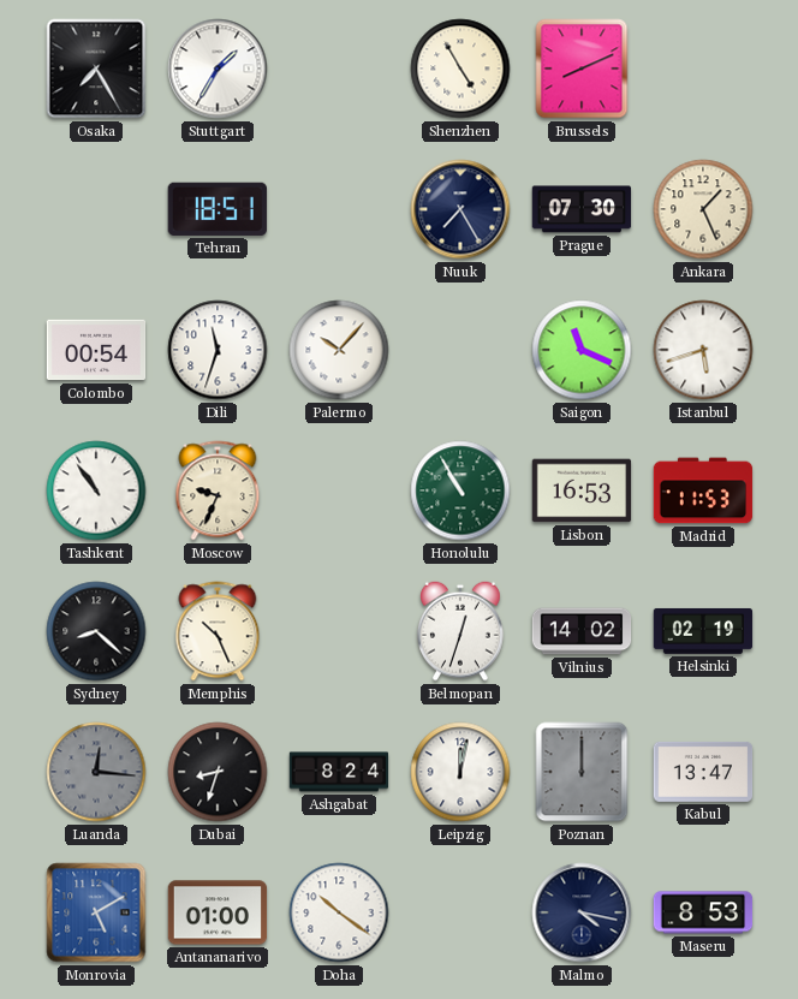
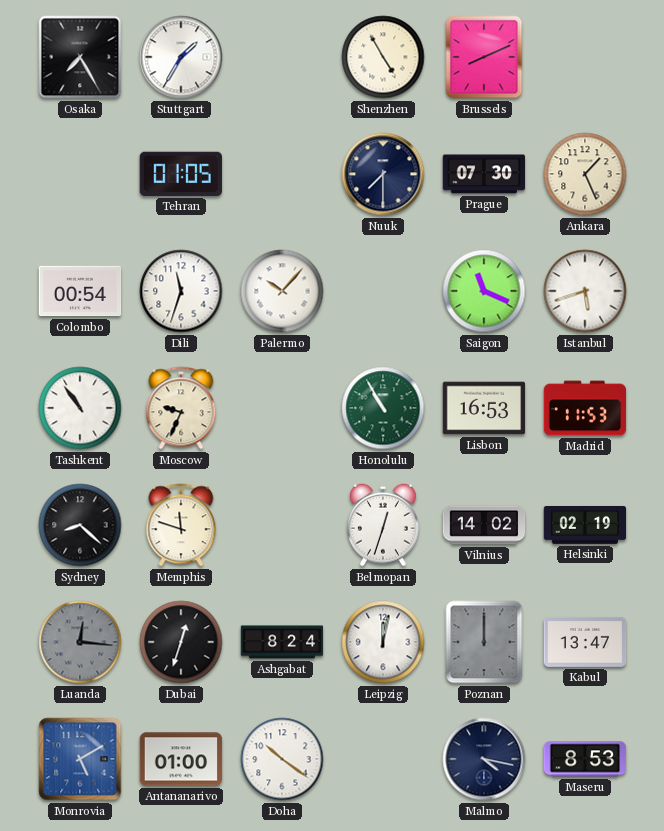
Tehran: 18:51 -> 01:05
Nuuk: 7:25 -> 7:30
Memphis: 10:26 -> 11:48
Dubai: 8:33 -> 12:33
